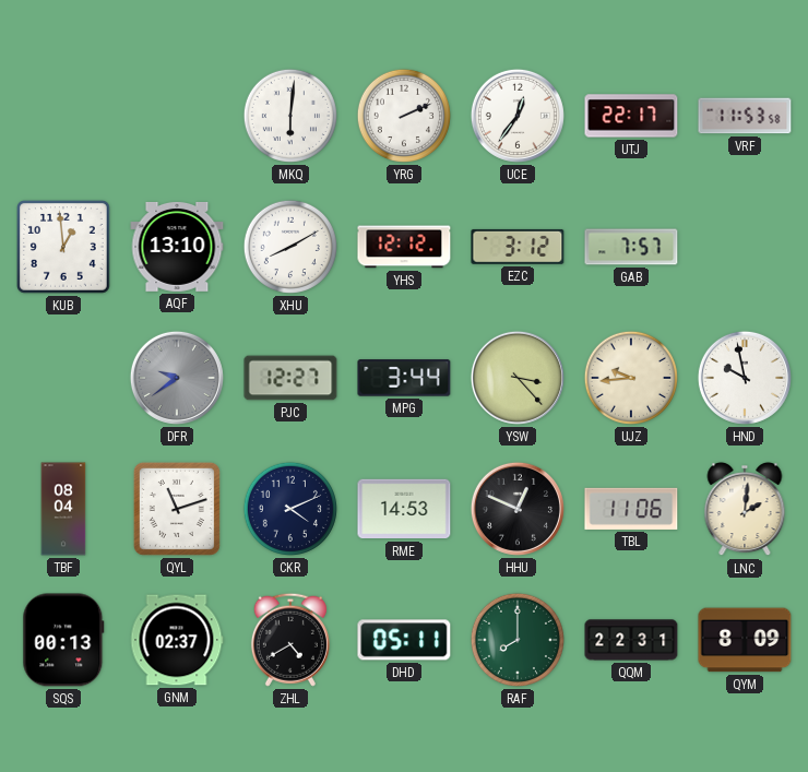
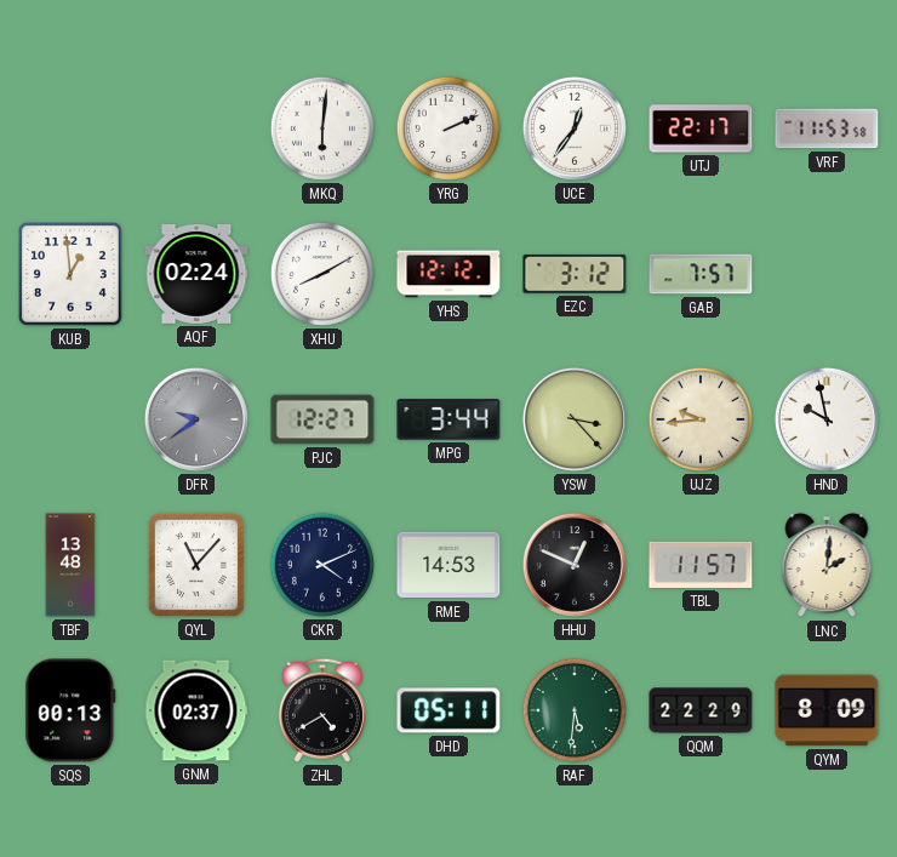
AQF: 13:10 -> 02:24
TBF: 08:04 -> 13:48
QYL: 11:12 -> 11:07
TBL: 11:06 -> 11:57
RAF: 8:00 -> 5:31
QQM: 22:31 -> 22:29
